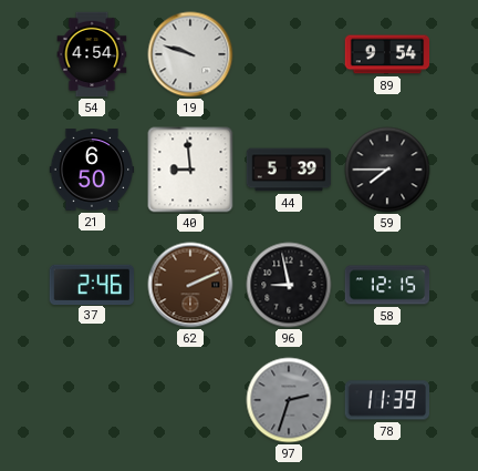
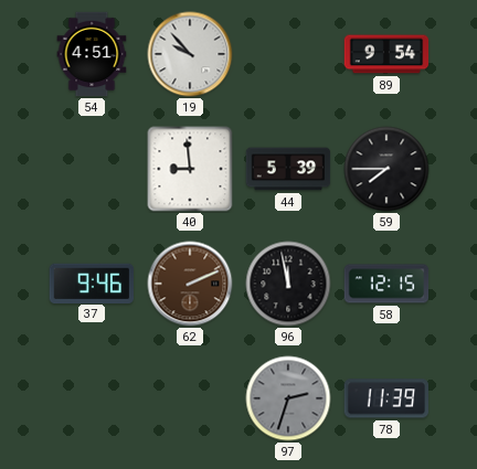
54: 4:54 -> 4:51
19: 9:48 -> 9:53
21: 6:50 -> none
37: 2:46 -> 9:46
96: 8:58 -> 11:58
